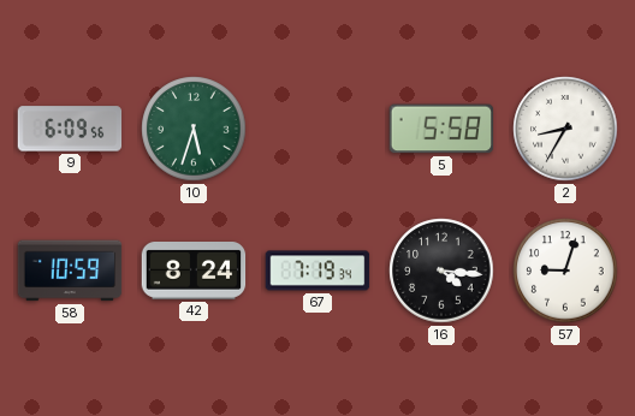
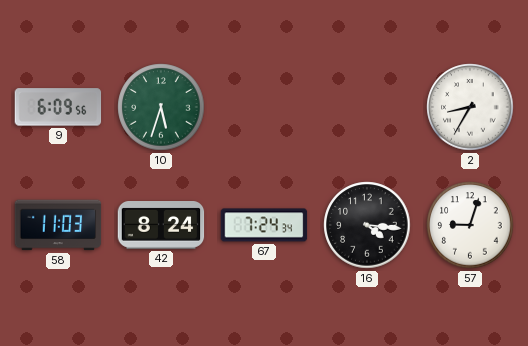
5: 5:58 -> none
58: 10:59 -> 11:03
67: 7:19 -> 7:24
